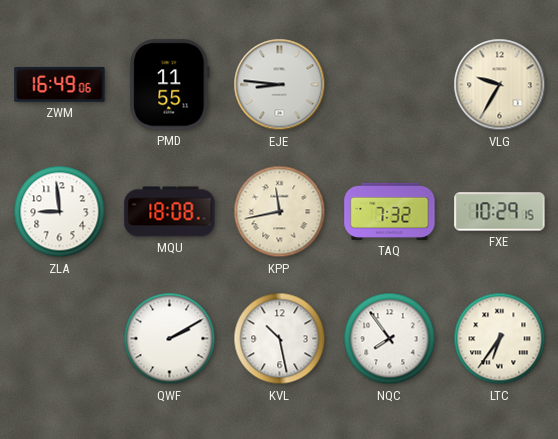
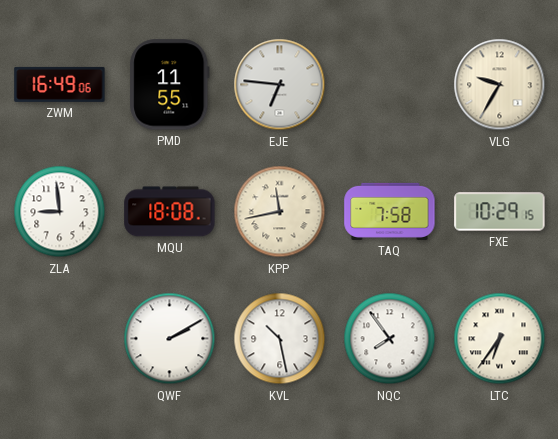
EJE: 8:46 -> 6:46
TAQ: 7:32 -> 7:58
